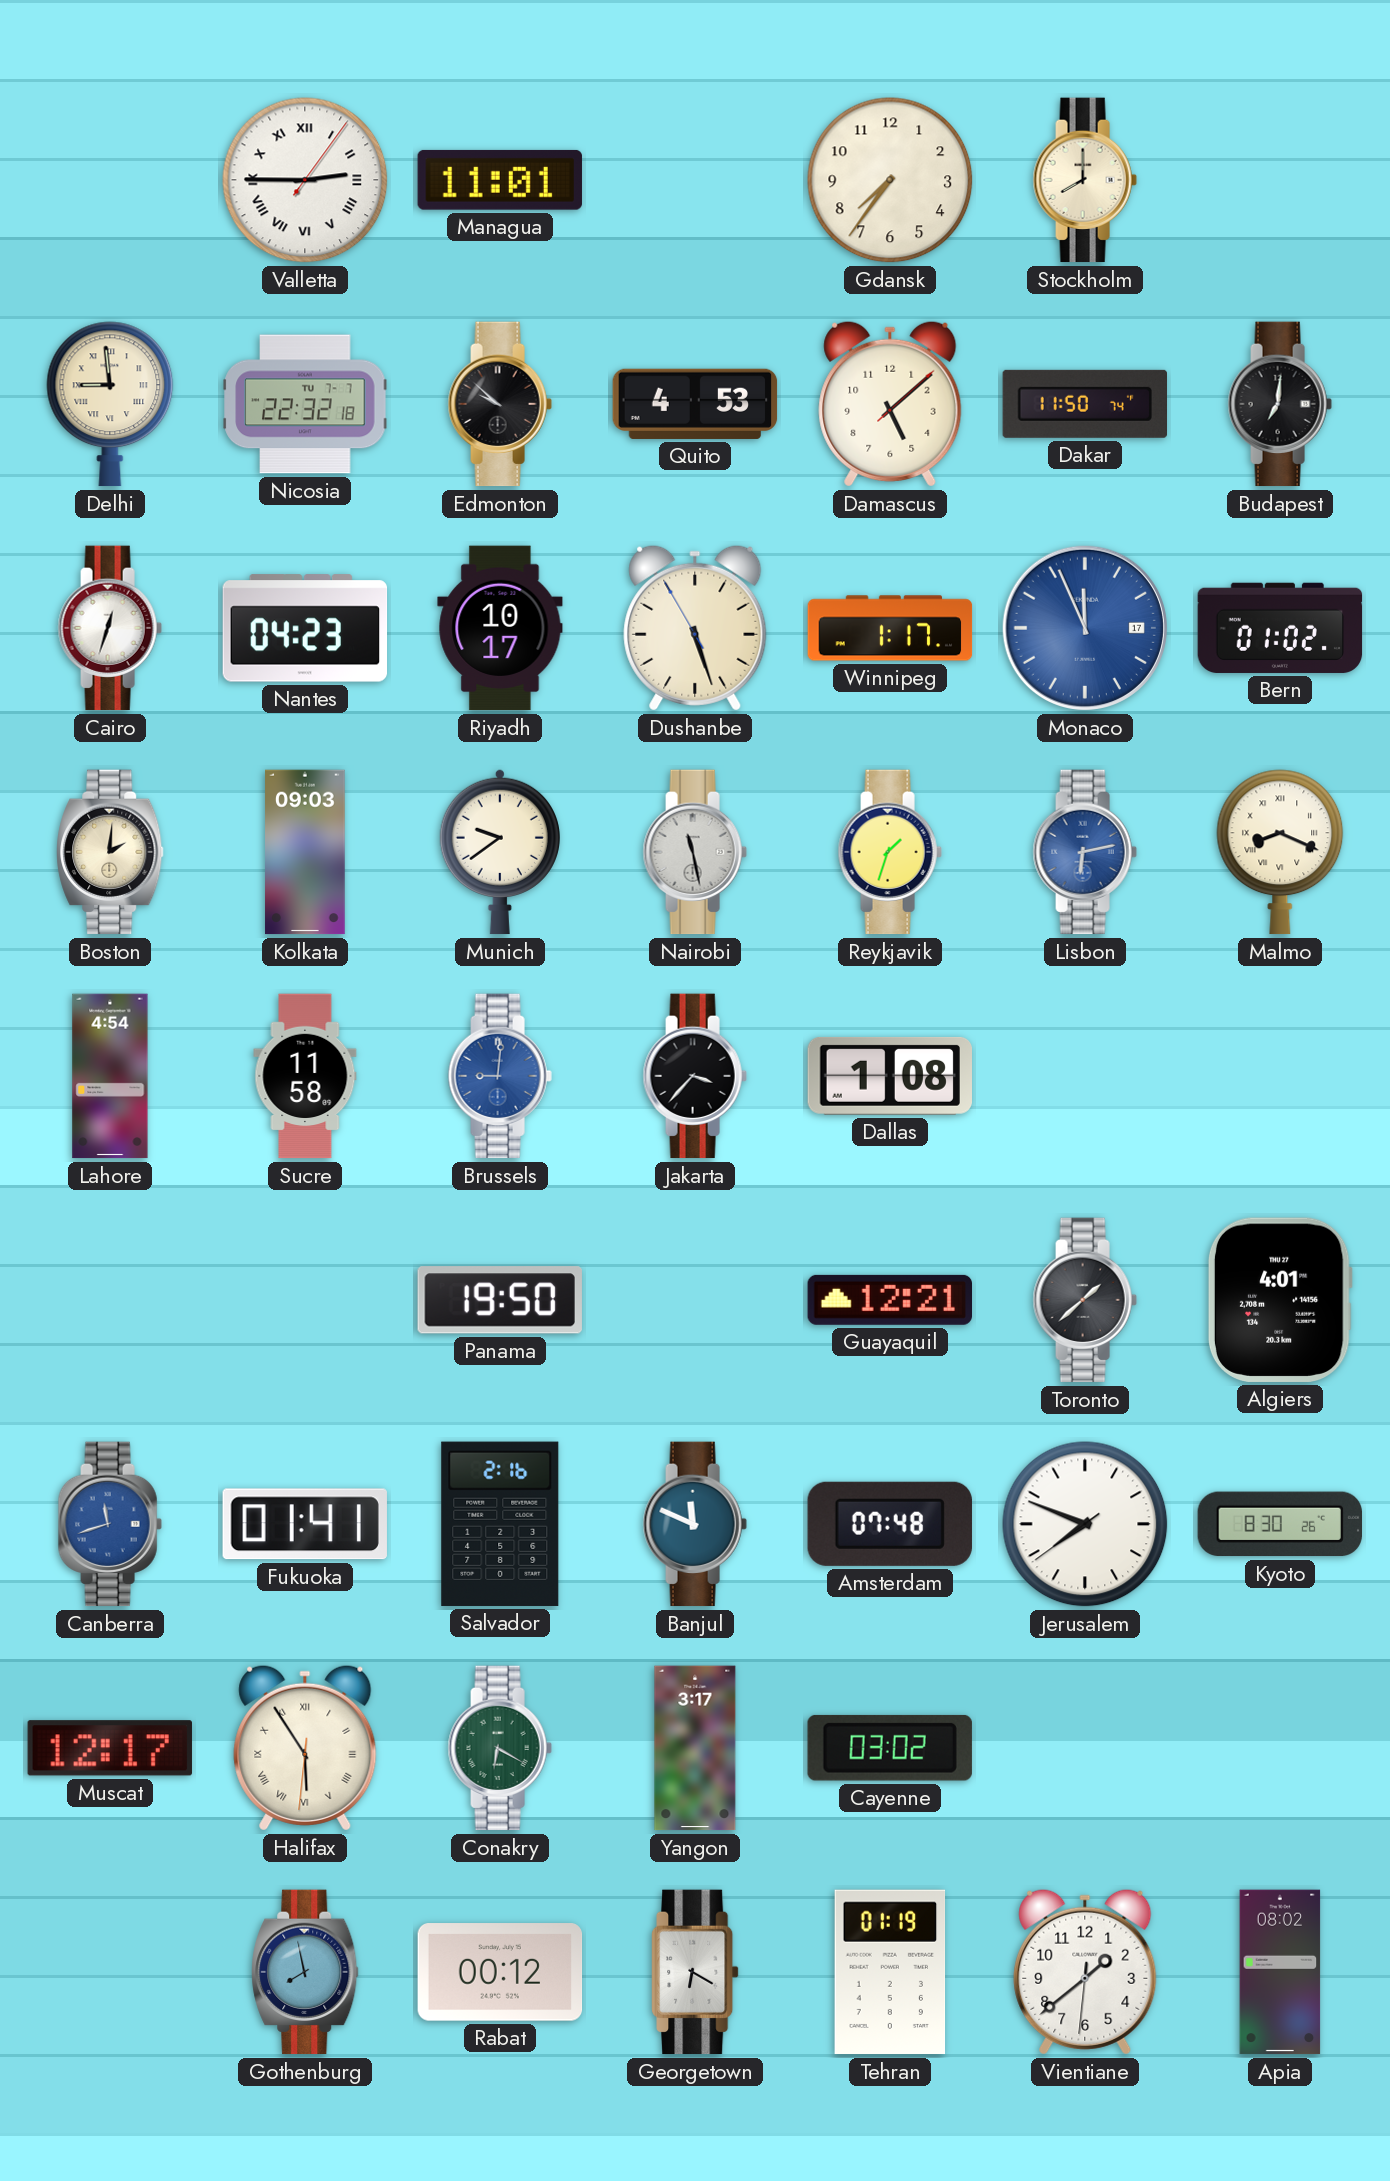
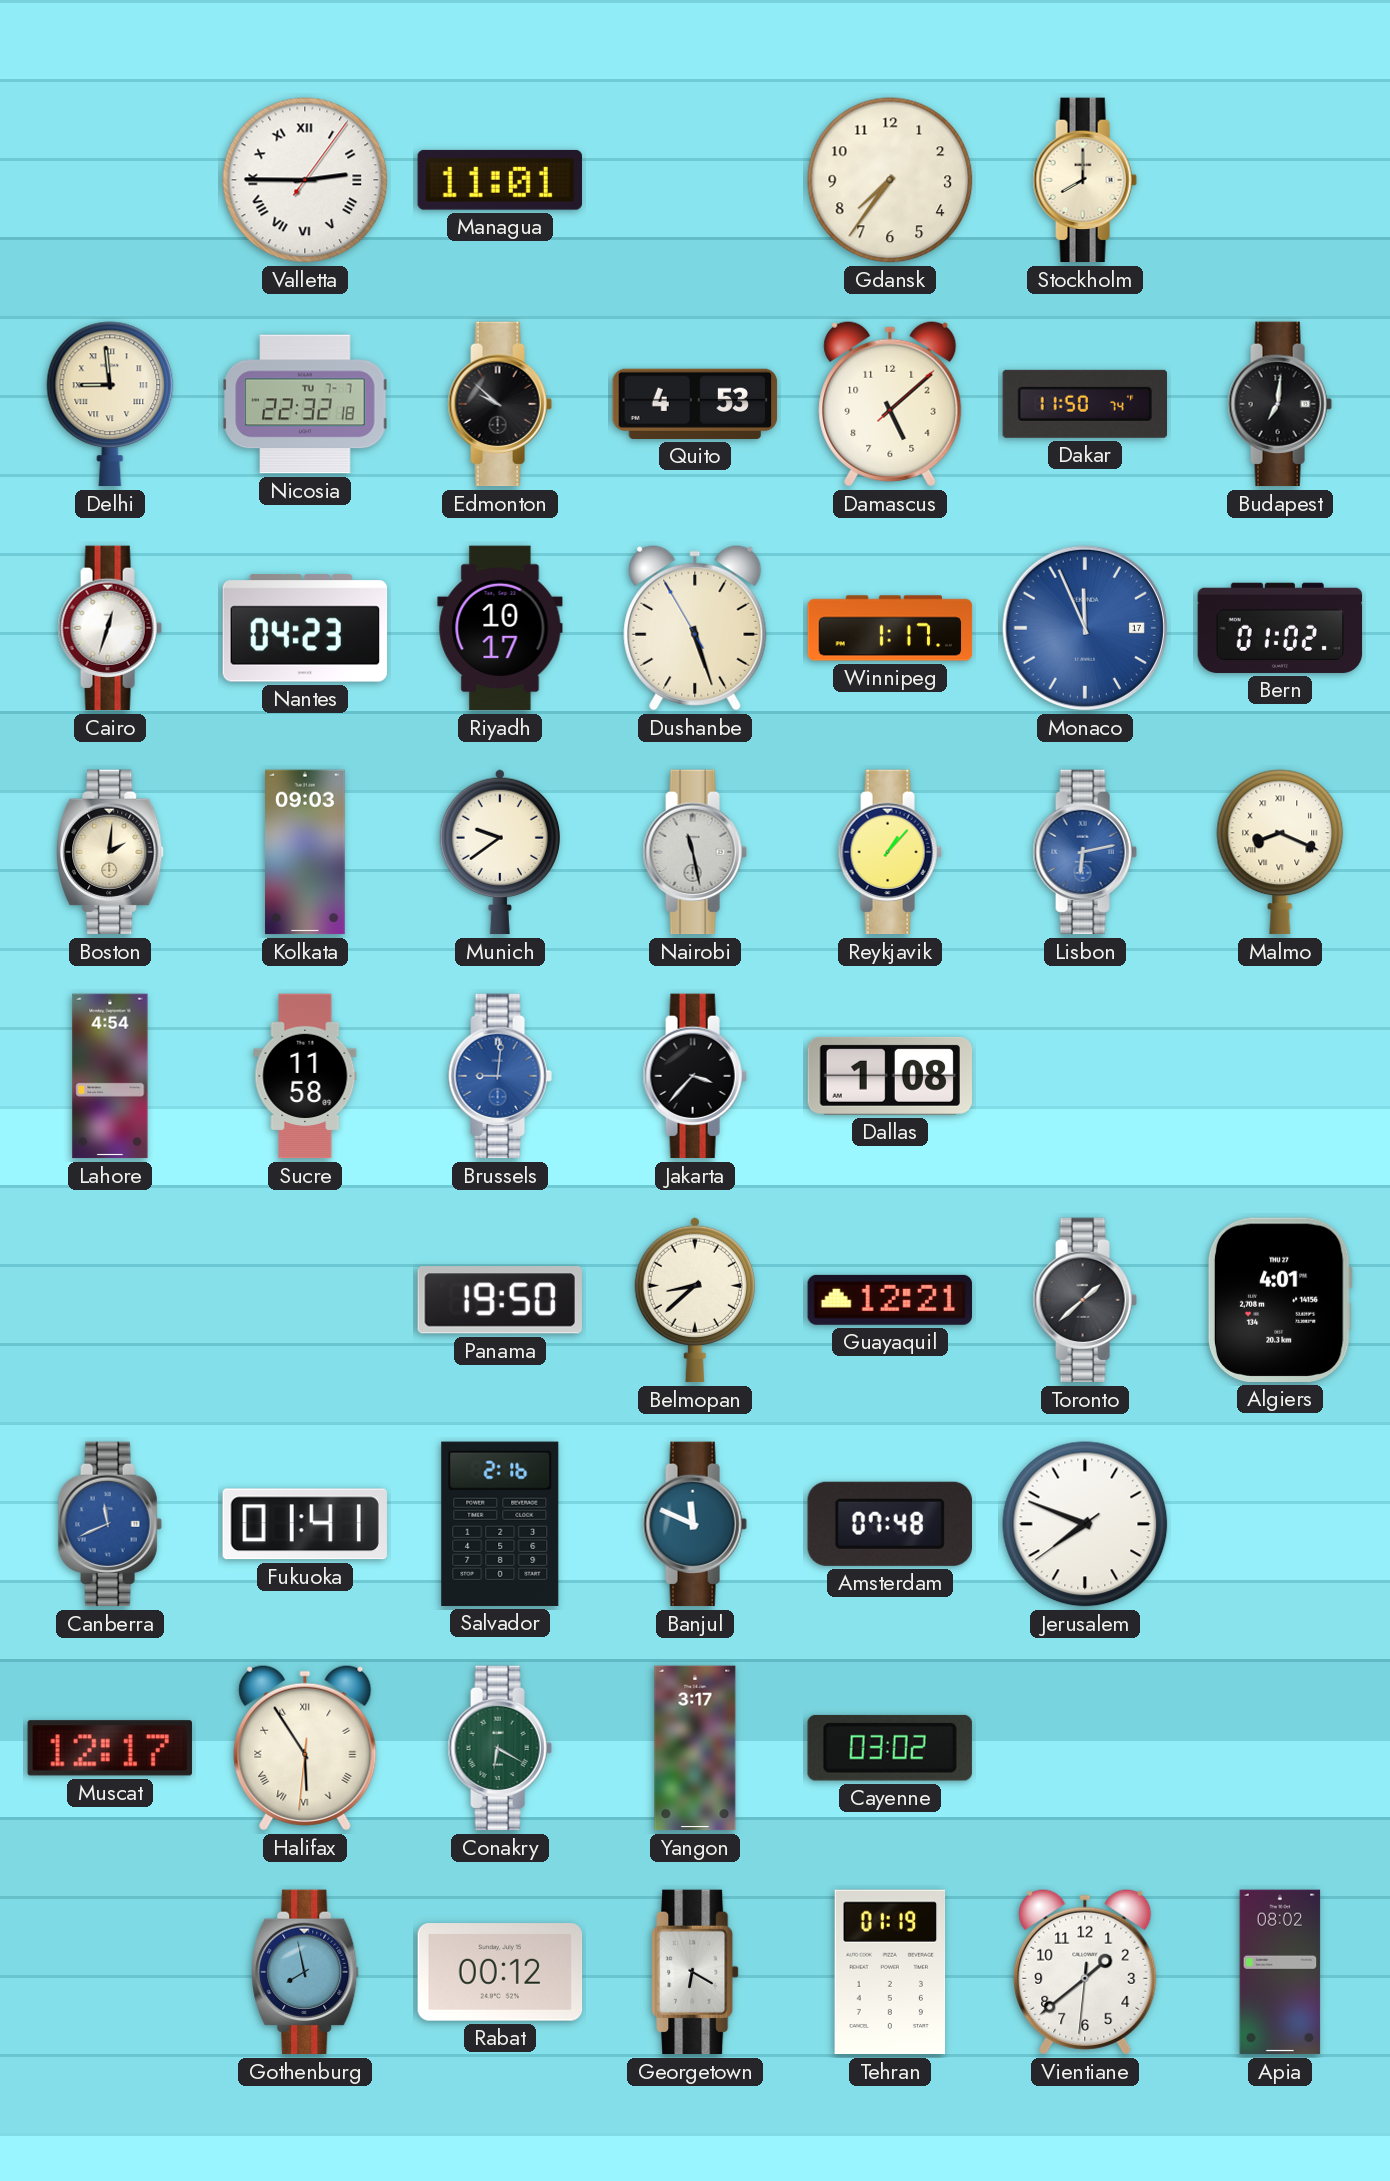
Reykjavik: 1:33 -> 1:07
Belmopan: none -> 8:38
Canberra: 11:42 -> 11:41
Kyoto: 8:30 -> none
